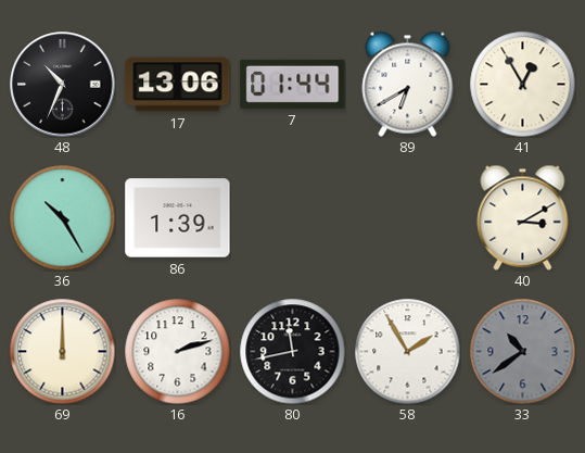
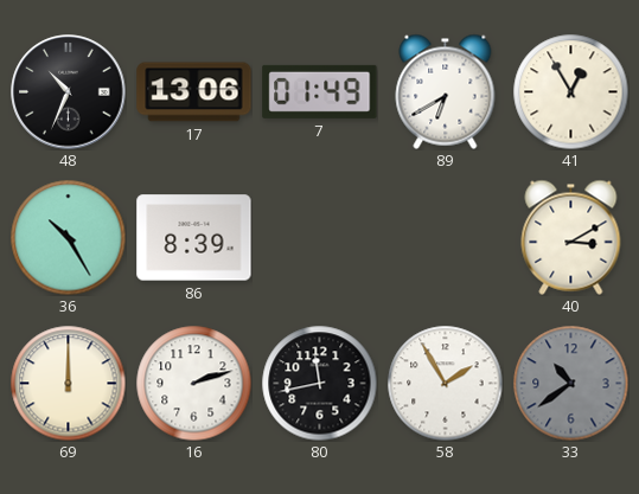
7: 01:44 -> 01:49
86: 1:39 -> 8:39
